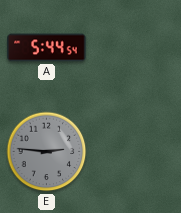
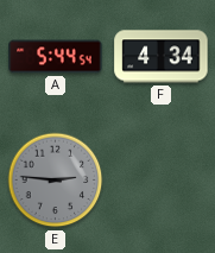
F: none -> 4:34
